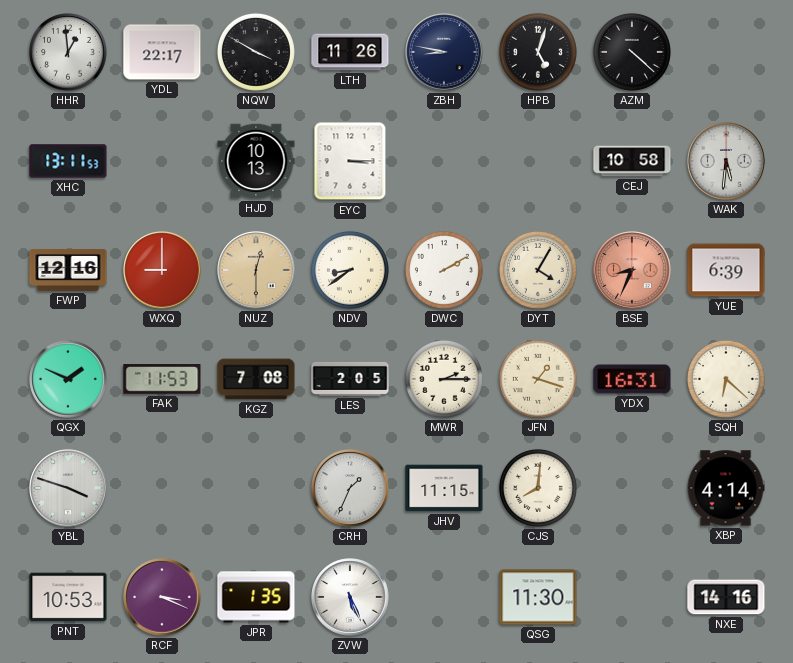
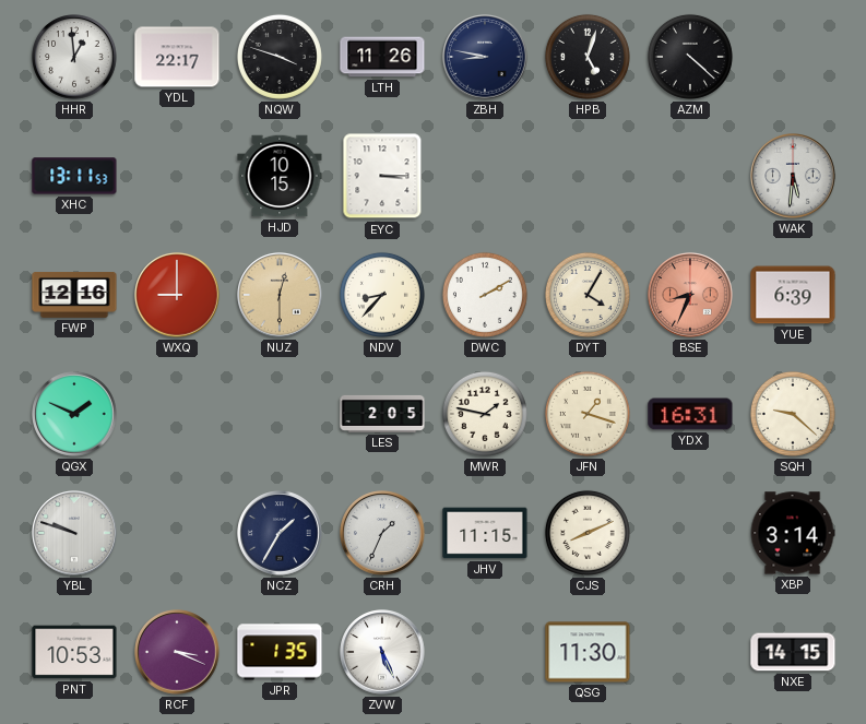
NQW: 3:50 -> 3:48
HJD: 10:13 -> 10:15
CEJ: 10:58 -> none
NDV: 8:39 -> 8:37
FAK: 11:53 -> none
KGZ: 7:08 -> none
MWR: 2:15 -> 1:47
SQH: 6:22 -> 9:22
YBL: 3:48 -> 9:48
NCZ: none -> 1:35
CJS: 8:01 -> 8:11
XBP: 4:14 -> 3:14
NXE: 14:16 -> 14:15
